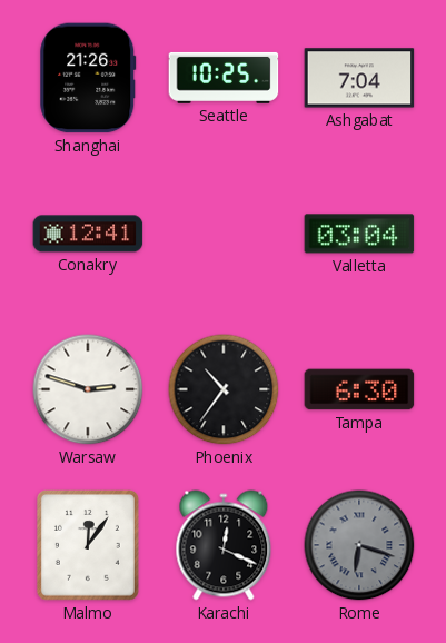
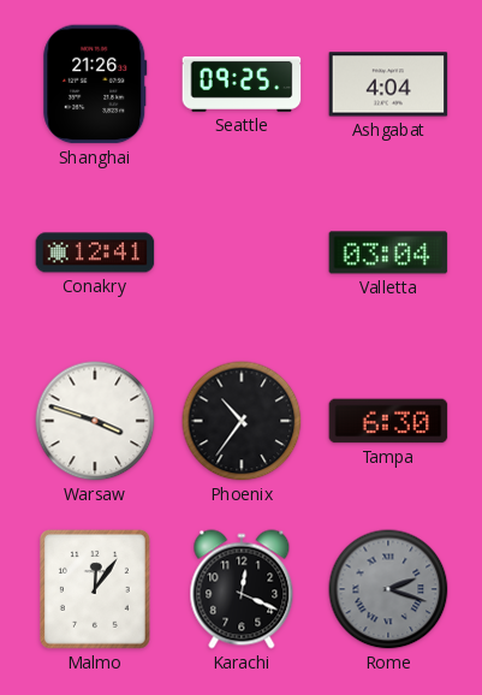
Seattle: 10:25 -> 09:25
Ashgabat: 7:04 -> 4:04
Warsaw: 2:48 -> 3:48
Rome: 6:18 -> 2:18
